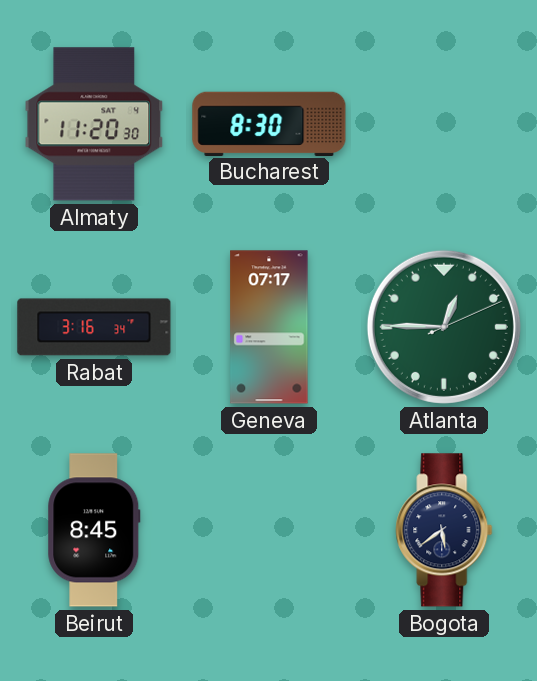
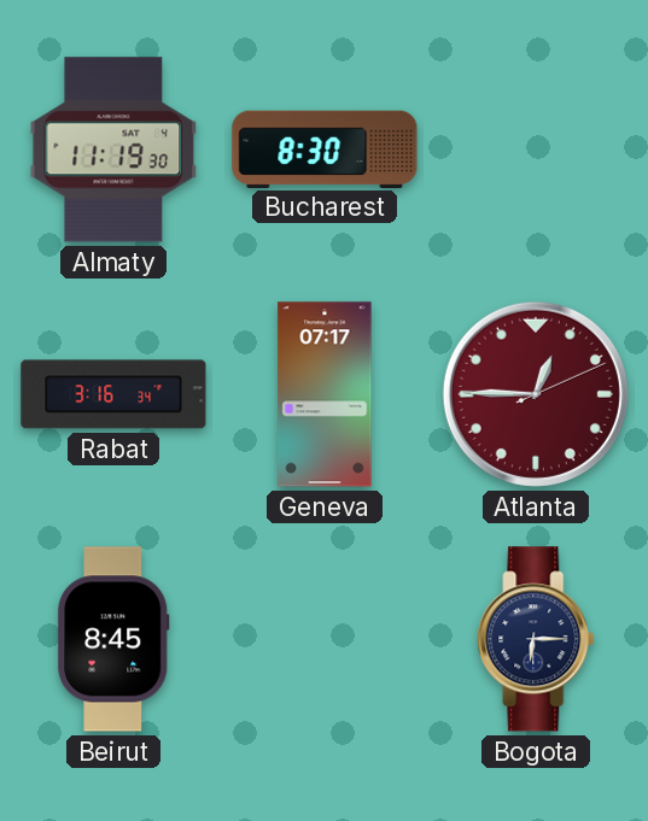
Almaty: 11:20 -> 11:19
Atlanta dial: green -> burgundy
Bogota: 5:39 -> 6:15
